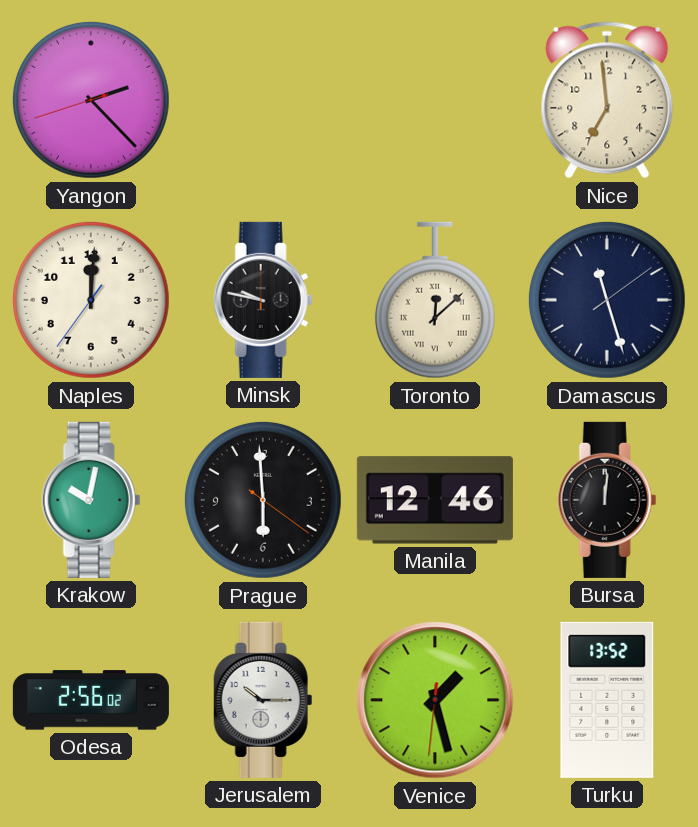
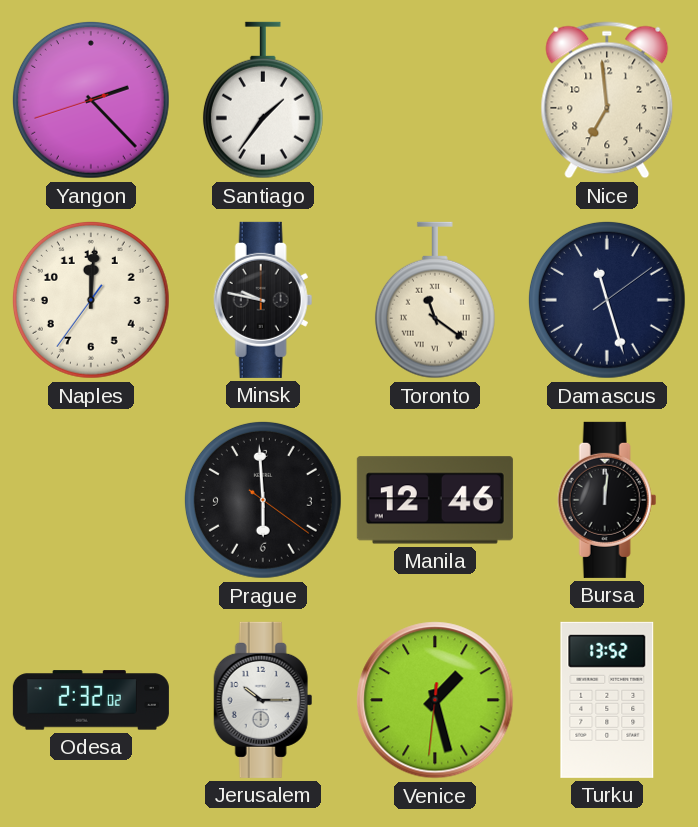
Santiago: none -> 1:36
Toronto: 12:08 -> 11:21
Krakow: 10:02 -> none
Odesa: 2:56 -> 2:32
